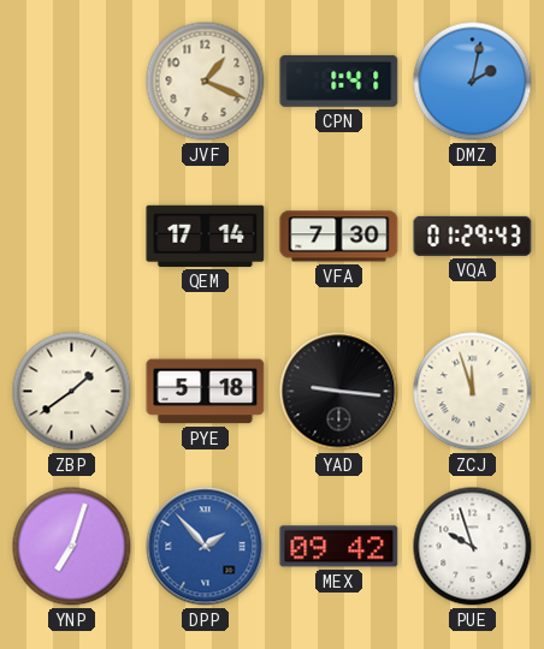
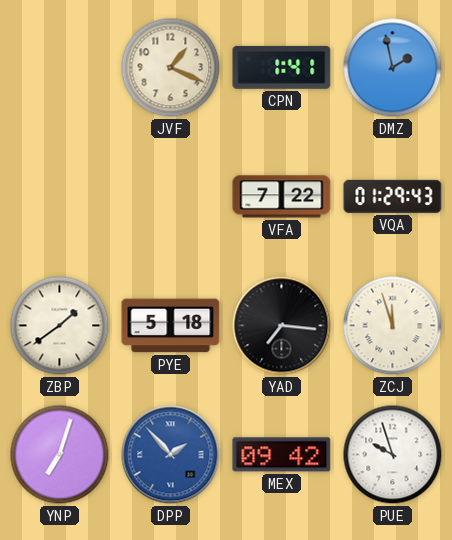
DMZ: 2:02 -> 1:58
QEM: 17:14 -> none
VFA: 7:30 -> 7:22
YAD: 9:16 -> 7:16
